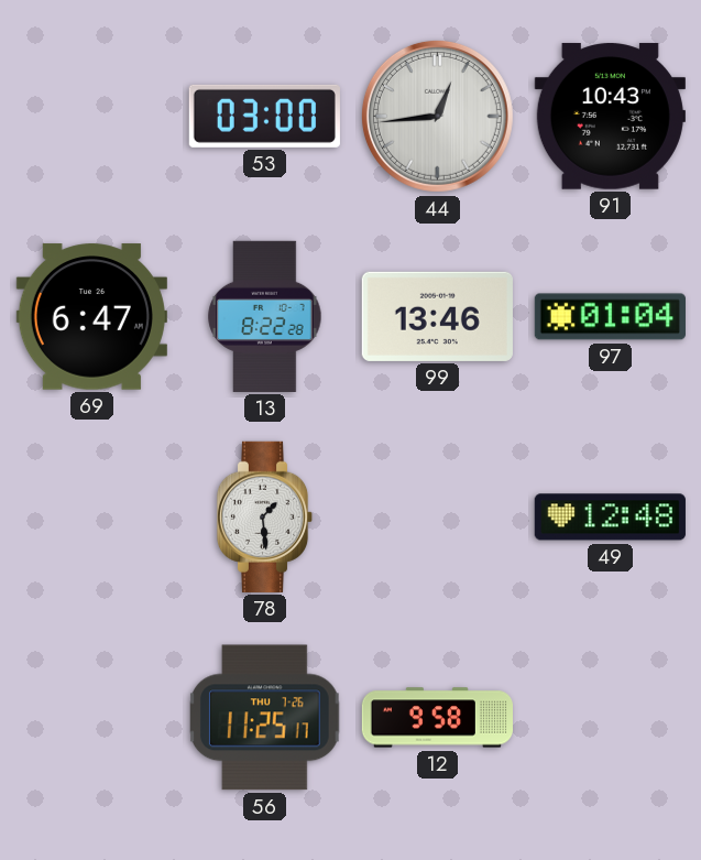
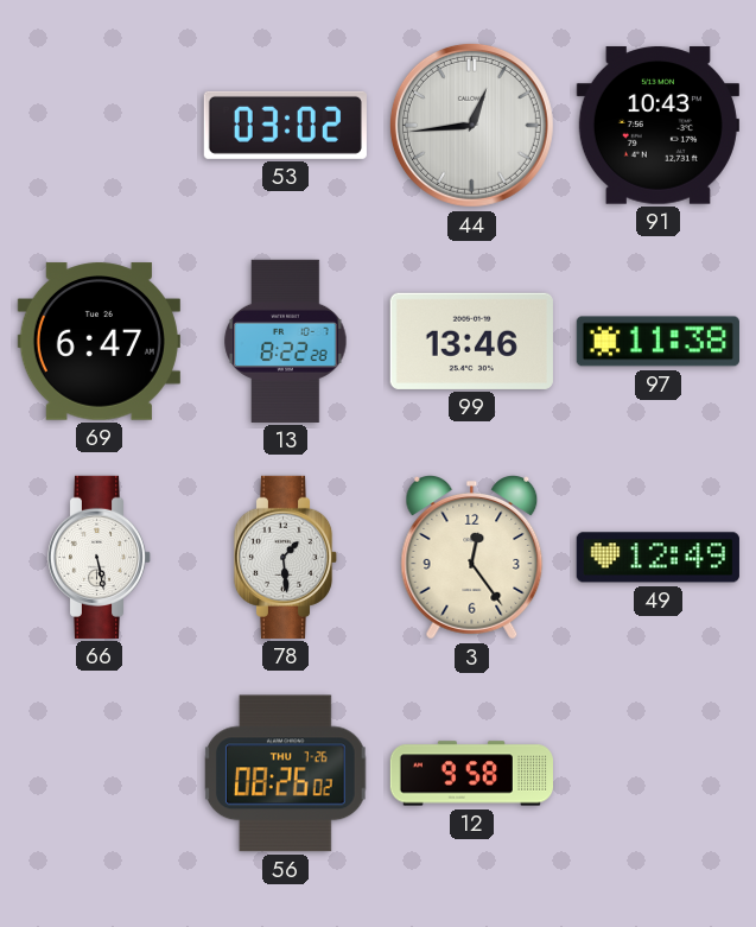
53: 03:00 -> 03:02
97: 01:04 -> 11:38
66: none -> 5:28
3: none -> 12:24
49: 12:48 -> 12:49
56: 11:25 -> 08:26
